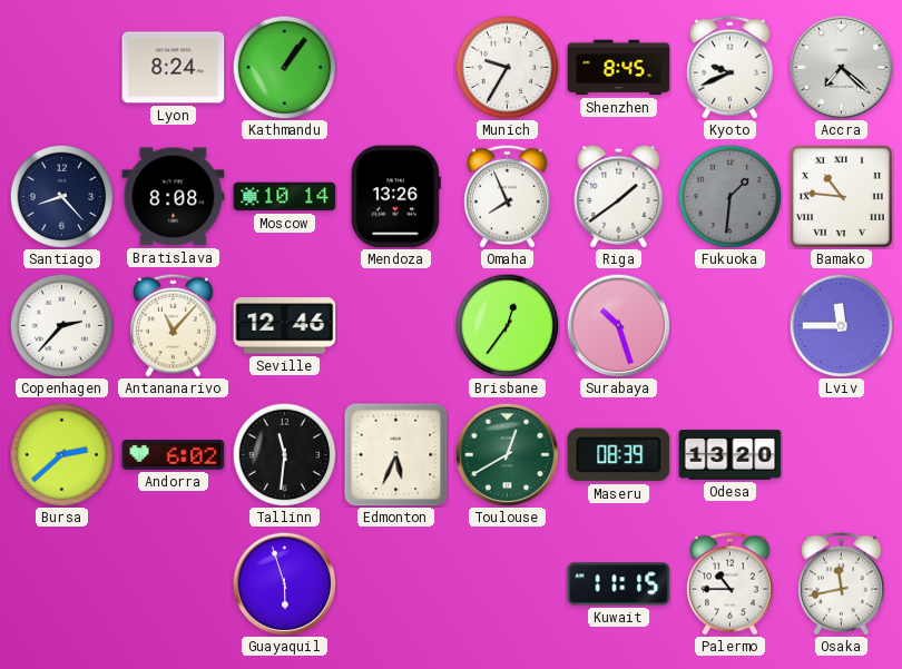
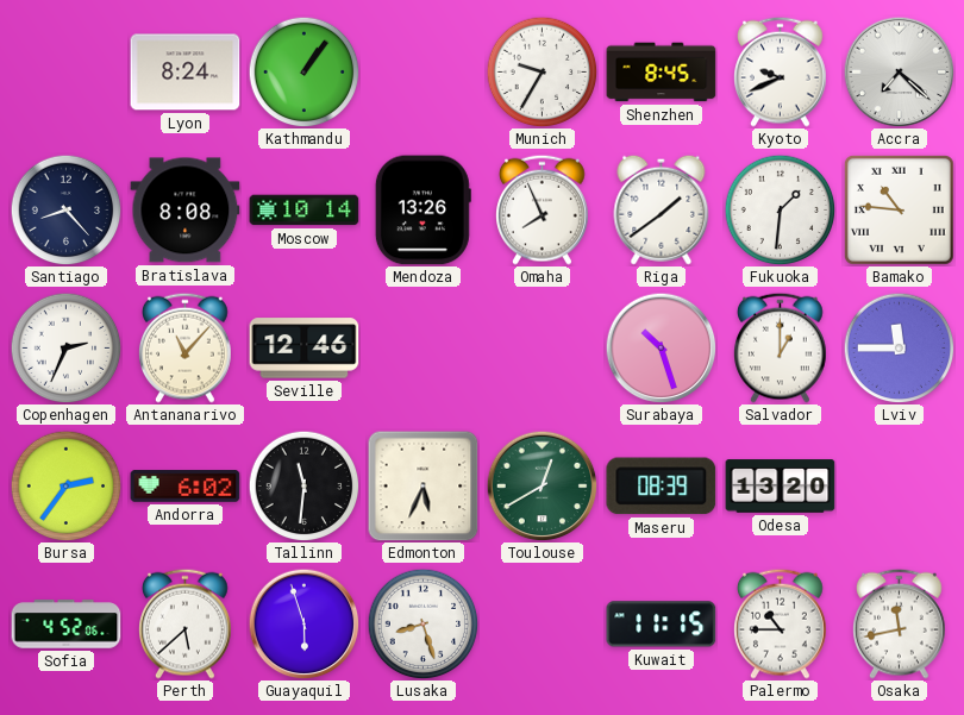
Fukuoka dial: grey -> white
Copenhagen: 2:37 -> 2:34
Brisbane: 12:36 -> none
Salvador: none -> 1:00
Bursa: 2:38 -> 2:36
Sofia: none -> 4:52
Perth: none -> 5:38
Lusaka: none -> 8:27
